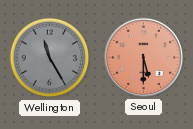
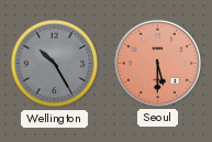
Wellington: 11:25 -> 10:25
